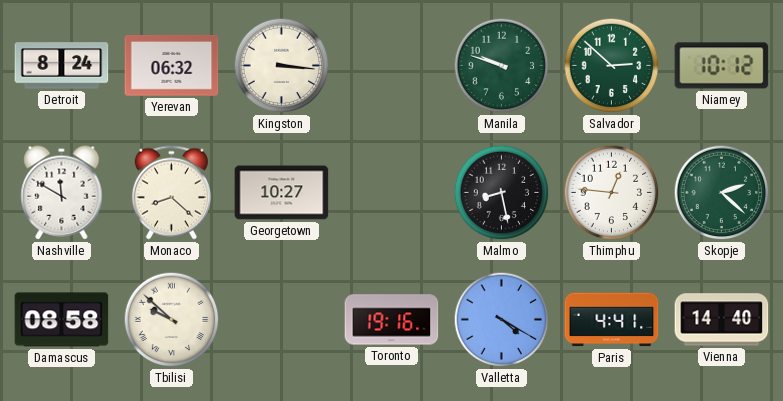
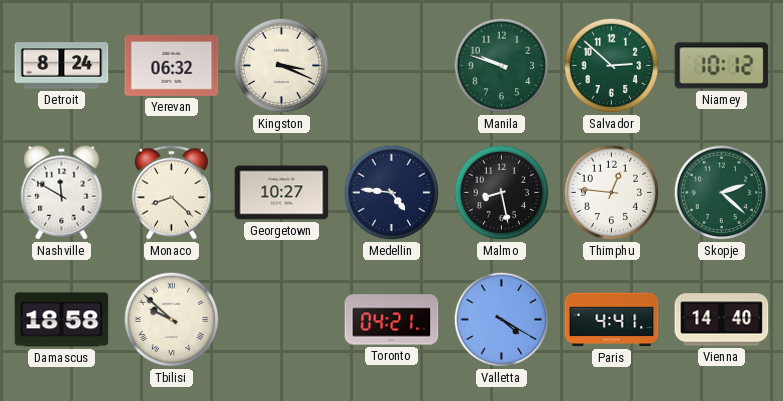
Kingston: 3:16 -> 3:19
Medellin: none -> 4:46
Damascus: 08:58 -> 18:58
Toronto: 19:16 -> 04:21
